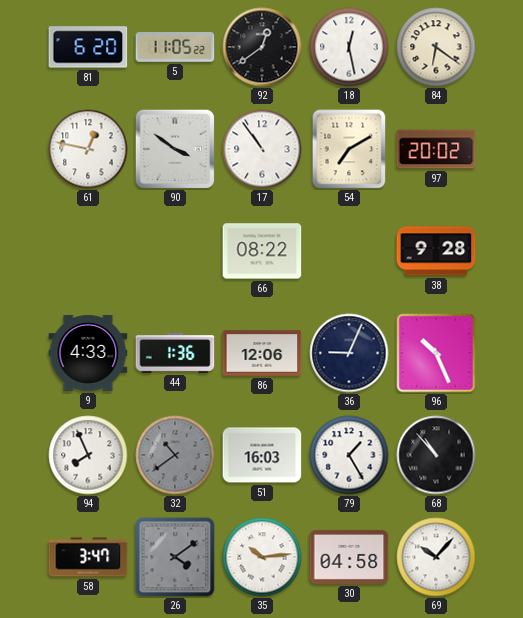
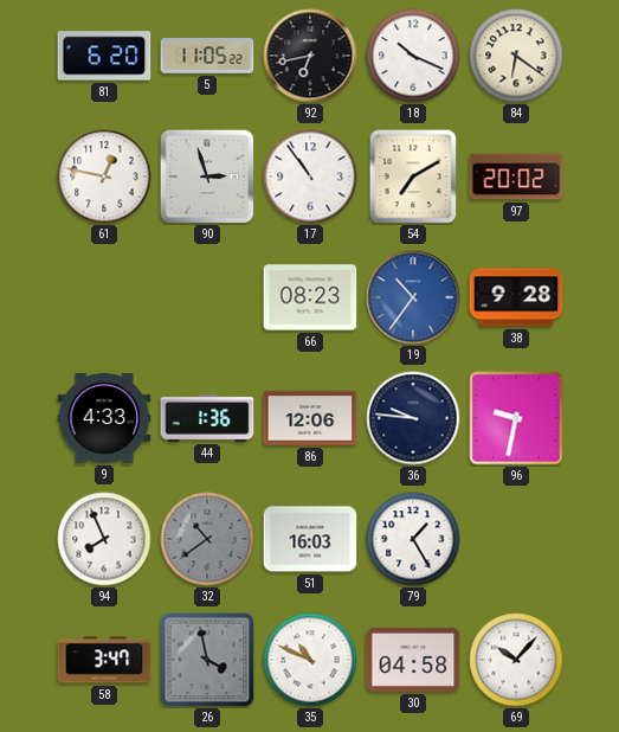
92: 12:39 -> 6:43
18: 12:28 -> 10:19
90: 3:51 -> 2:57
66: 08:22 -> 08:23
19: none -> 10:36
36: 9:04 -> 9:46
96: 10:26 -> 9:32
68: 10:53 -> none
26: 4:09 -> 3:58
35: 10:14 -> 10:49
